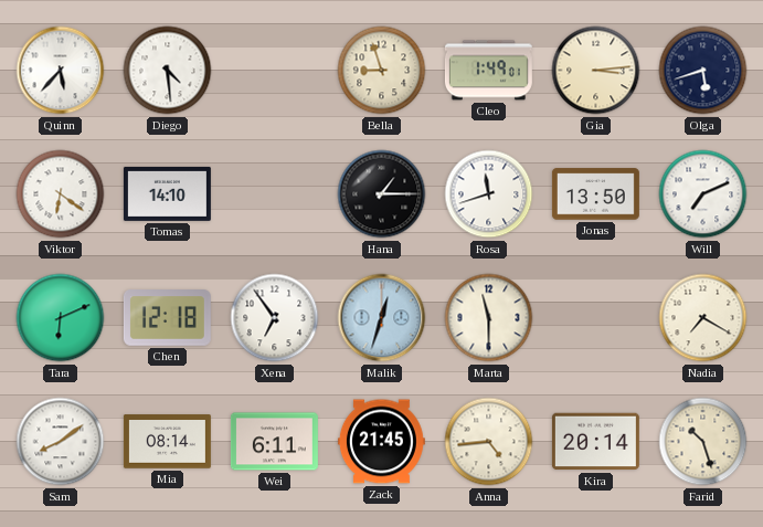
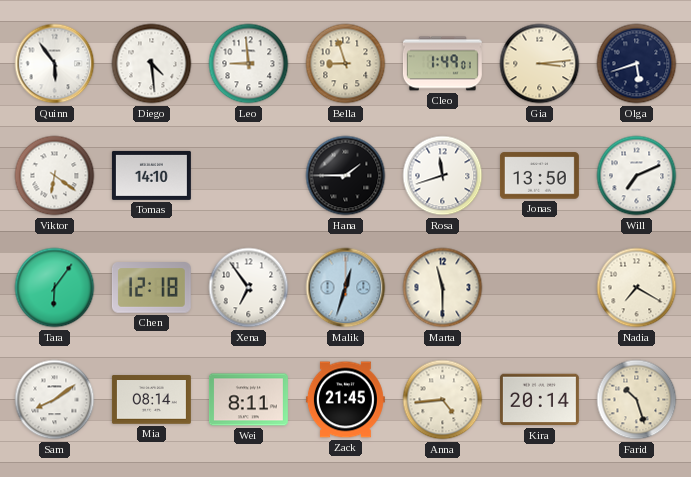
Quinn: 5:37 -> 5:54
Leo: none -> 8:59
Hana: 1:15 -> 1:45
Tara: 6:11 -> 6:06
Wei: 6:11 -> 8:11
